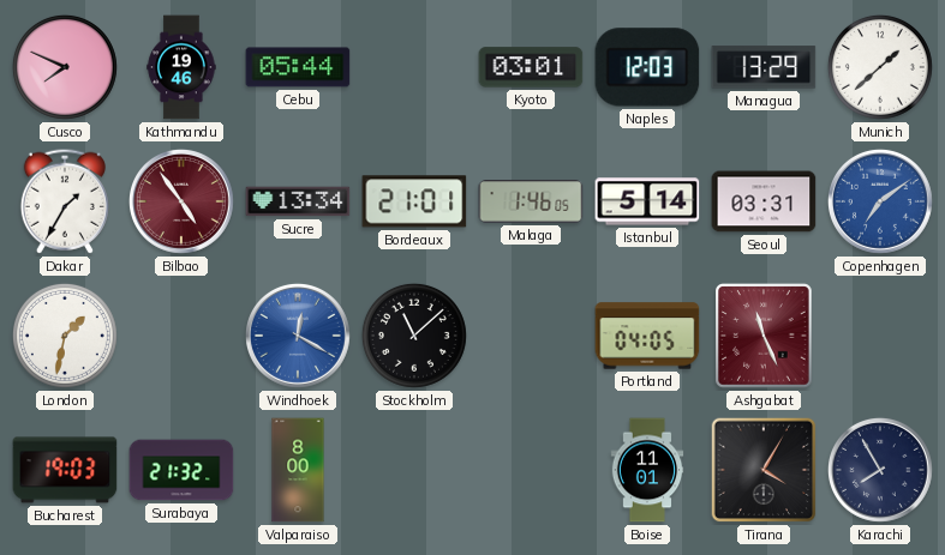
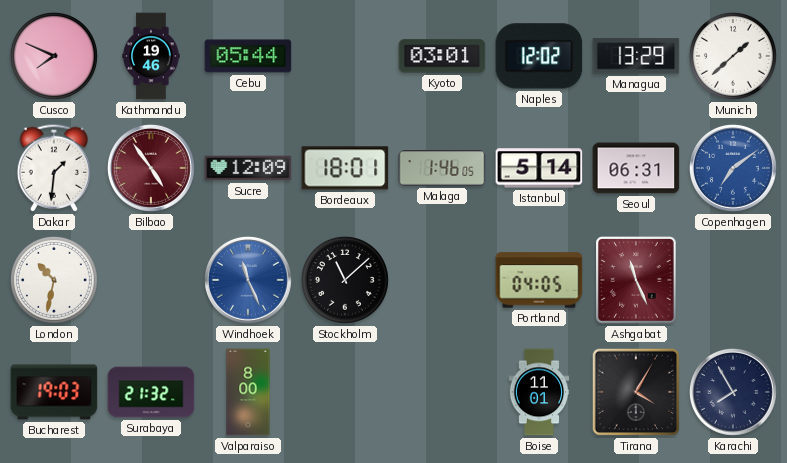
Naples: 12:03 -> 12:02
Dakar: 1:35 -> 1:31
Sucre: 13:34 -> 12:09
Bordeaux: 21:01 -> 18:01
Seoul: 03:31 -> 06:31
London: 1:32 -> 10:32
Windhoek: 12:20 -> 11:26
